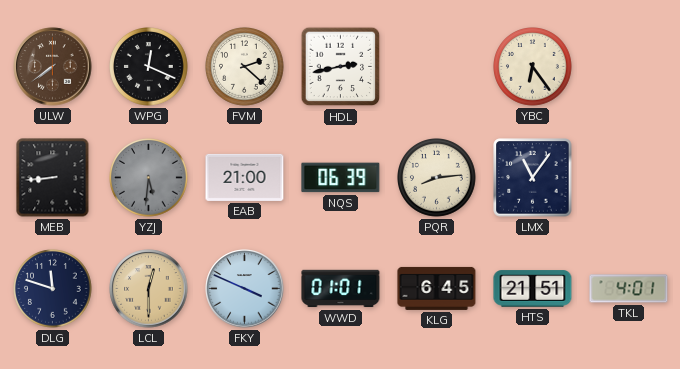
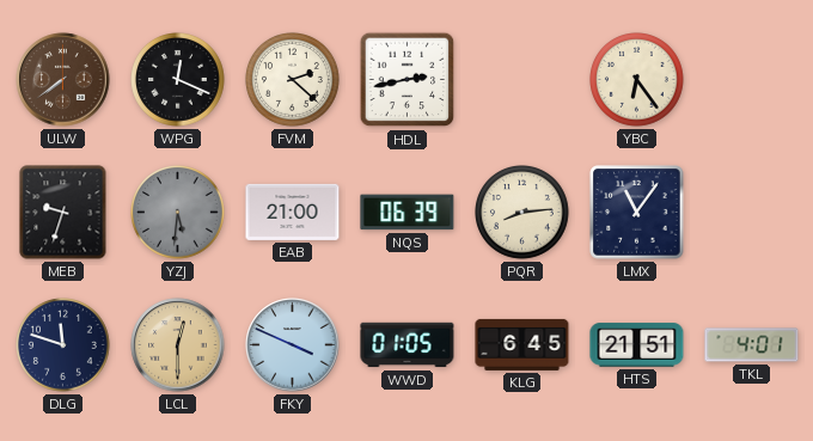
MEB: 8:44 -> 9:33
WWD: 01:01 -> 01:05
